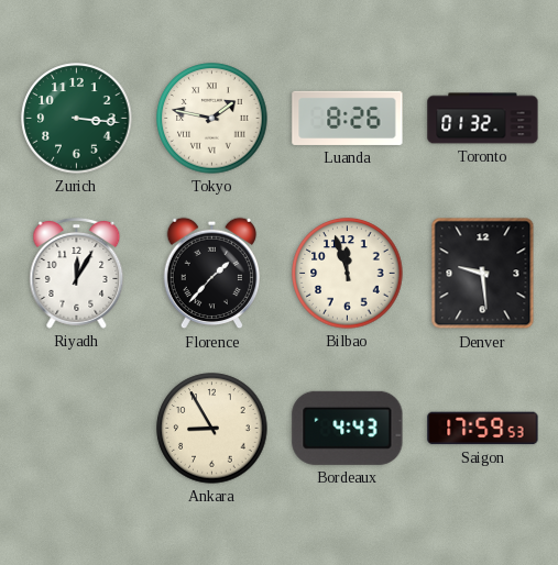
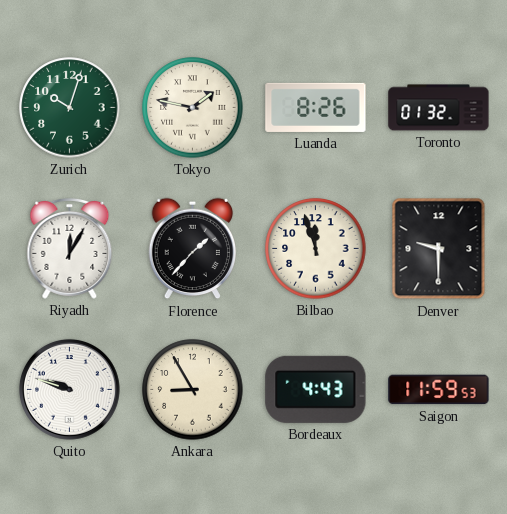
Zurich: 3:16 -> 10:03
Denver: 9:29 -> 9:30
Quito: none -> 9:48
Saigon: 17:59 -> 11:59
